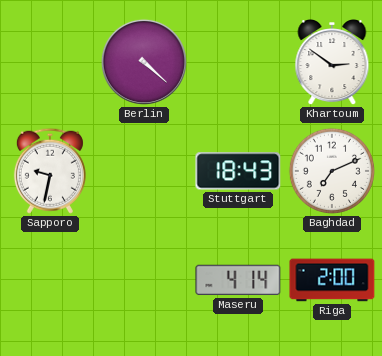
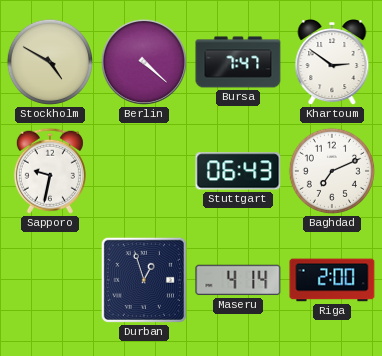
Stockholm: none -> 4:50
Bursa: none -> 7:47
Stuttgart: 18:43 -> 06:43
Durban: none -> 12:57
